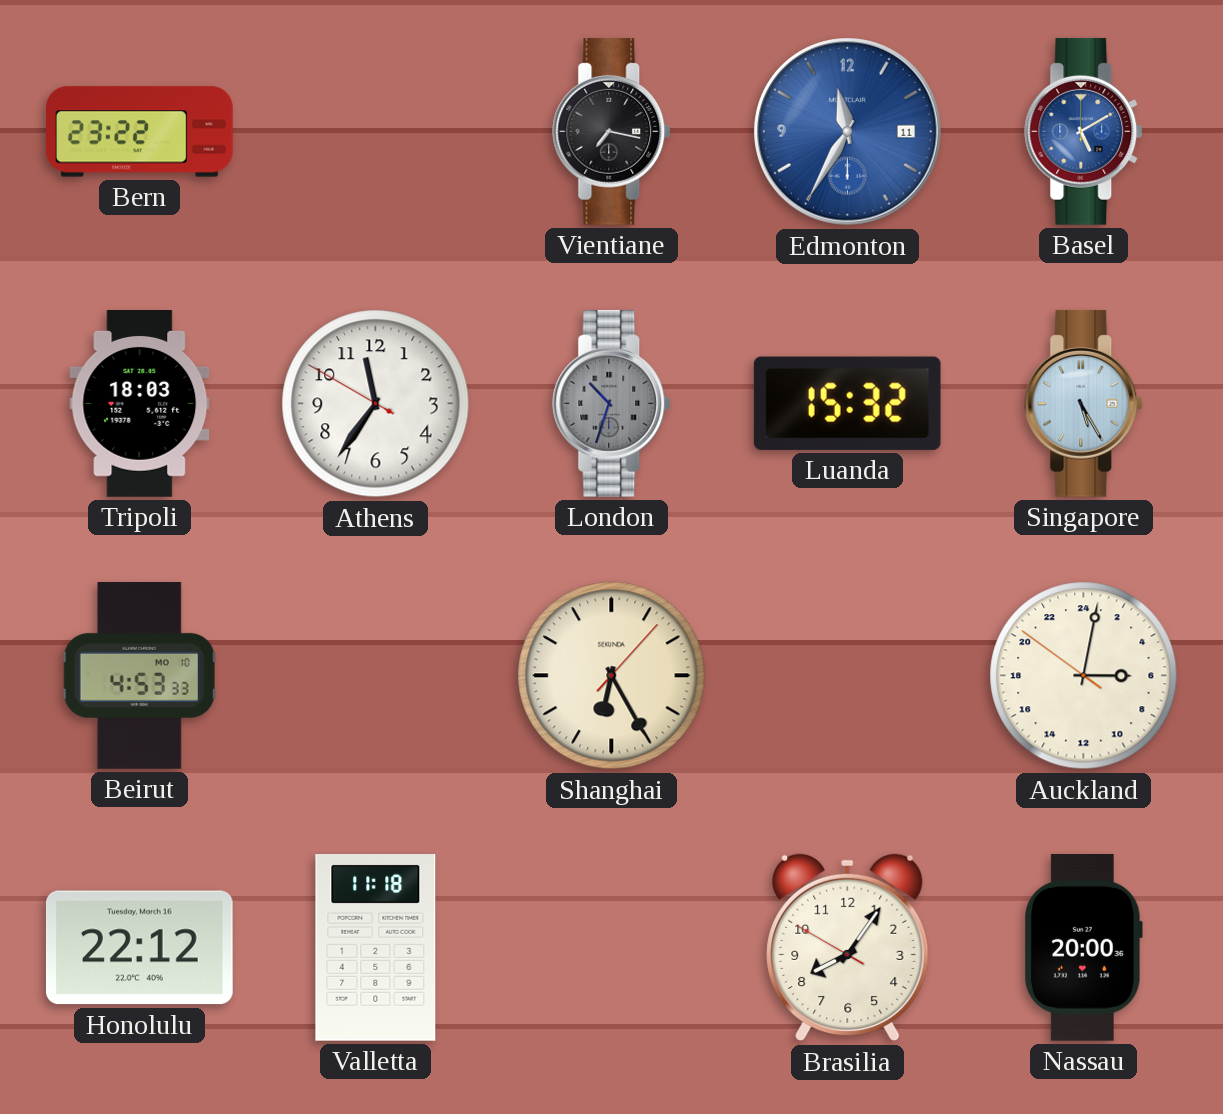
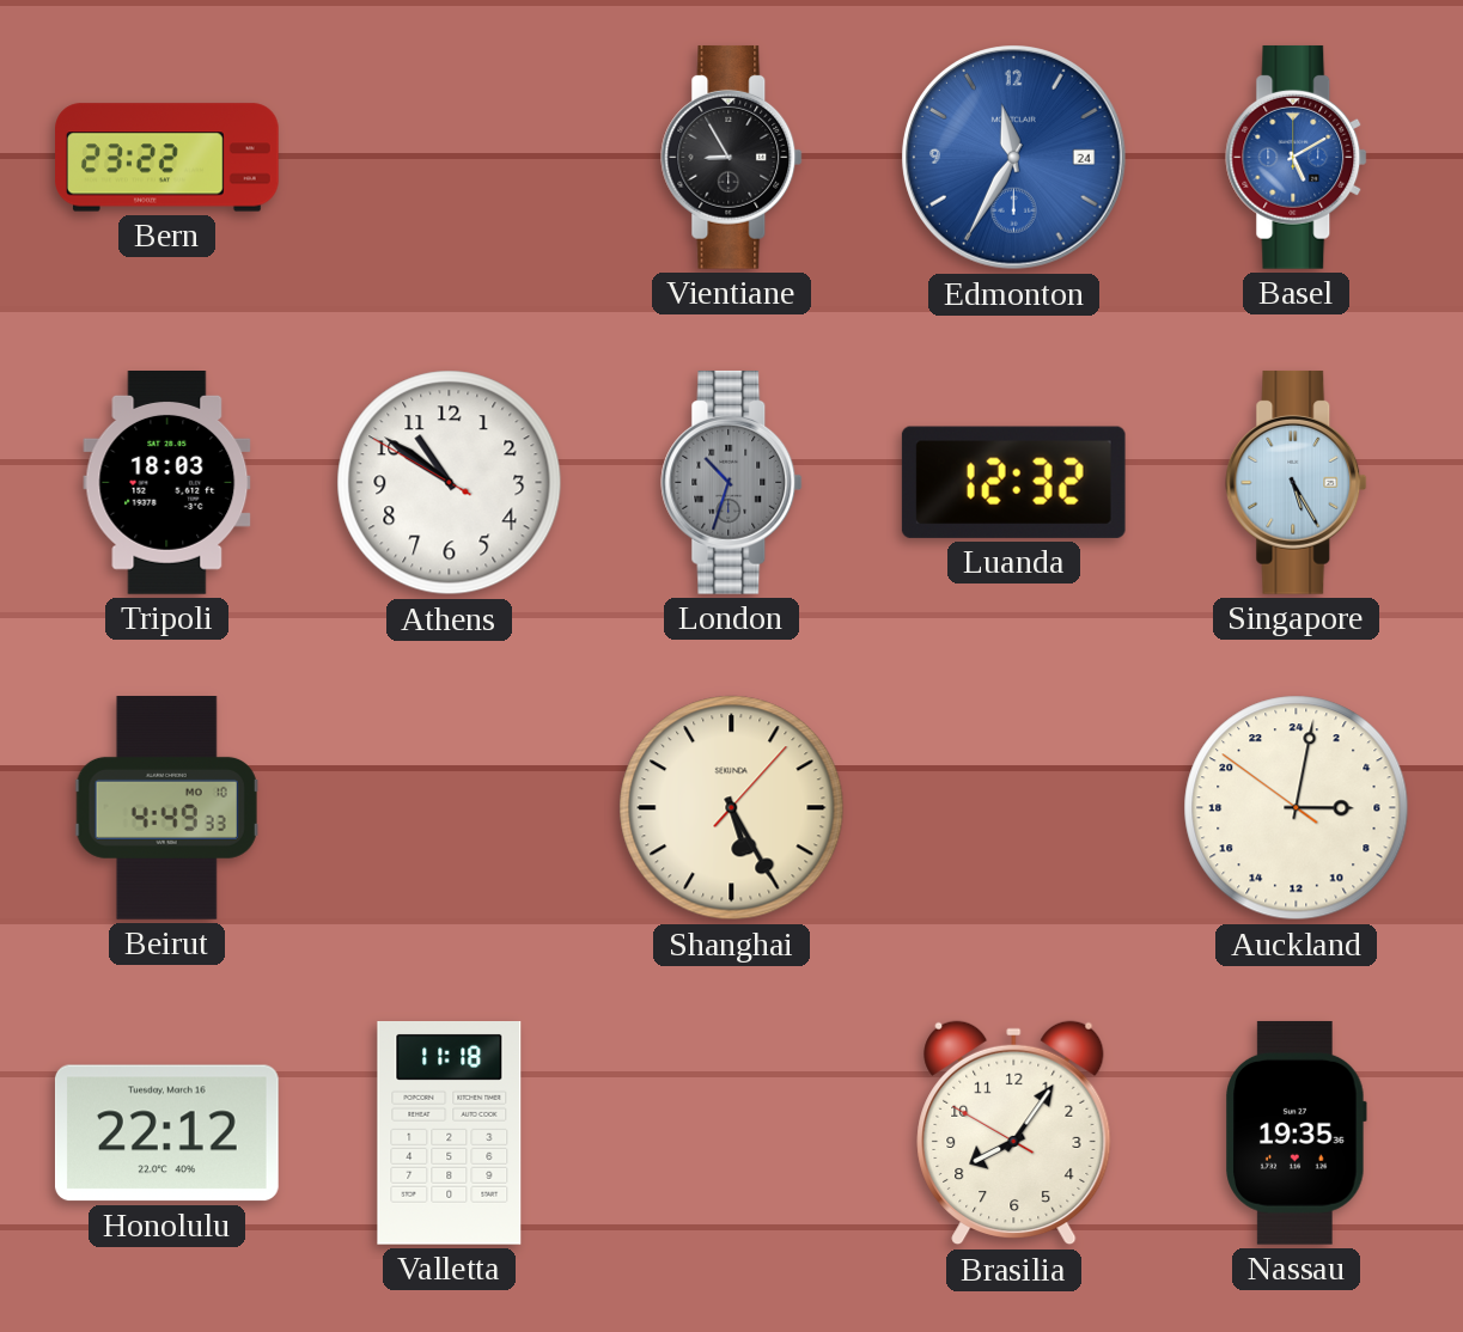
Vientiane: 7:17 -> 8:55
Edmonton date: 11 -> 24
Athens: 11:35 -> 10:50
Luanda: 15:32 -> 12:32
Beirut: 4:53 -> 4:49
Shanghai: 6:25 -> 5:25
Nassau: 20:00 -> 19:35
